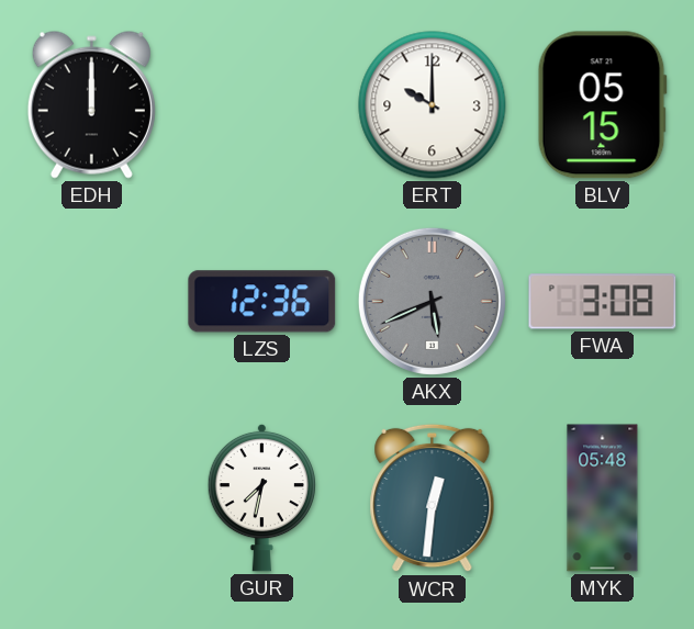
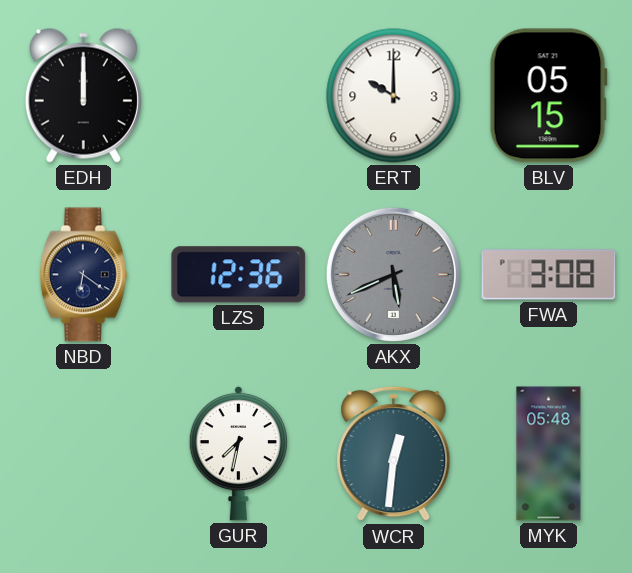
NBD: none -> 6:21
